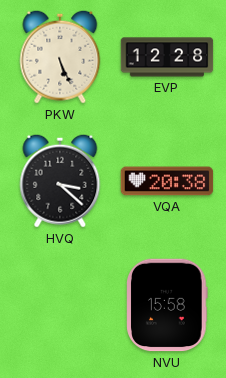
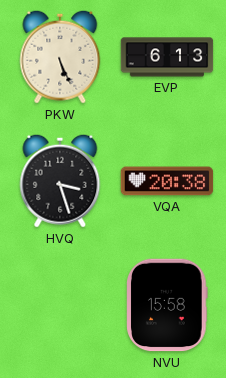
EVP: 12:28 -> 6:13
HVQ: 3:22 -> 3:27
